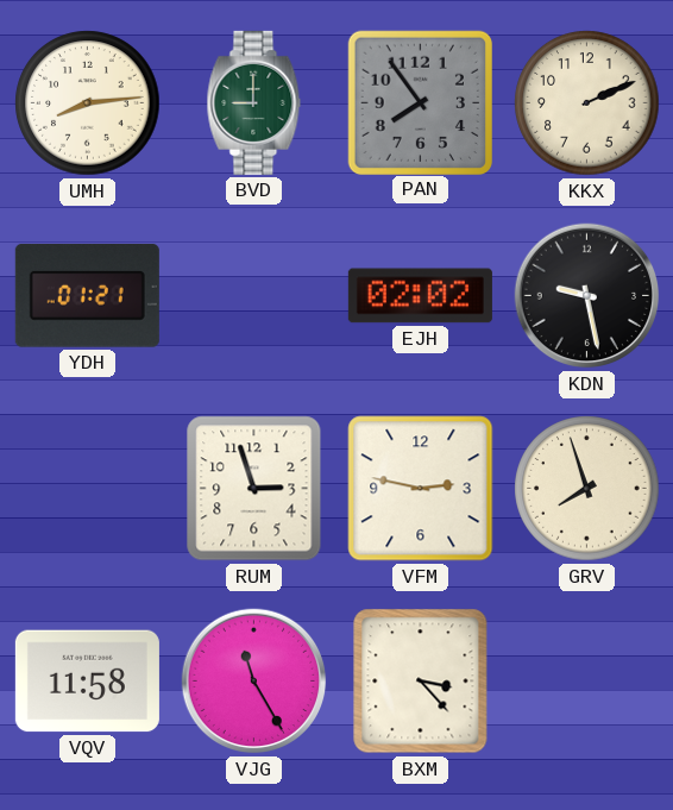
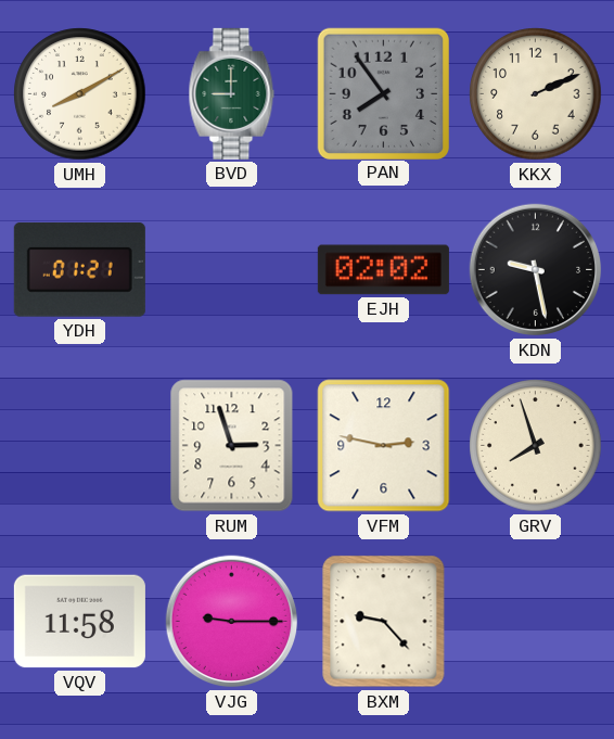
UMH: 8:14 -> 8:10
VJG: 11:25 -> 9:15
BXM: 3:23 -> 9:23
